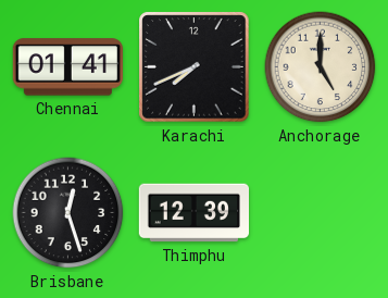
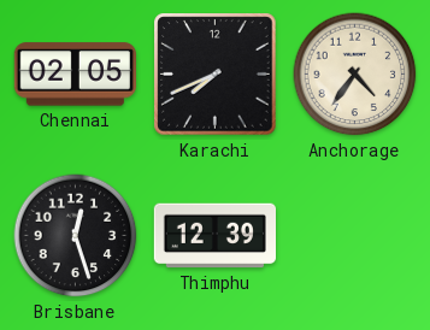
Chennai: 01:41 -> 02:05
Anchorage: 5:00 -> 4:36
